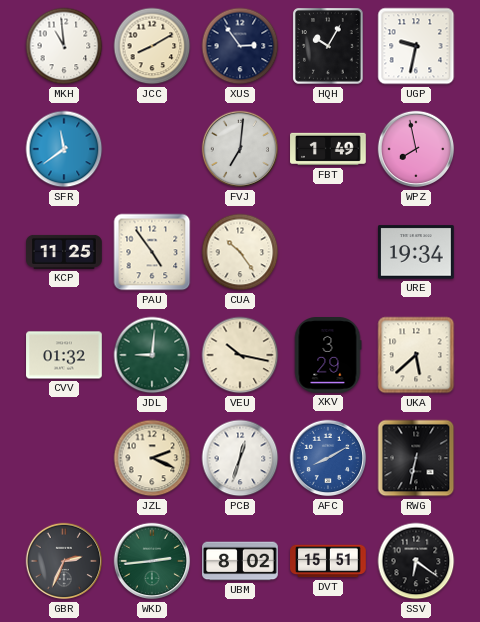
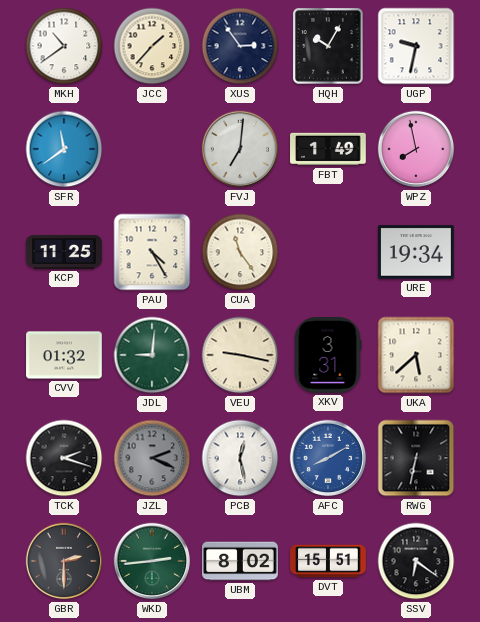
MKH: 10:59 -> 10:39
JCC: 8:10 -> 1:37
PAU: 4:54 -> 4:25
CUA: 10:24 -> 11:24
VEU: 10:17 -> 9:17
XKV: 3:29 -> 3:31
TCK: none -> 2:18
JZL dial: cream -> grey
PCB: 12:33 -> 12:28
GBR: 2:34 -> 2:30
